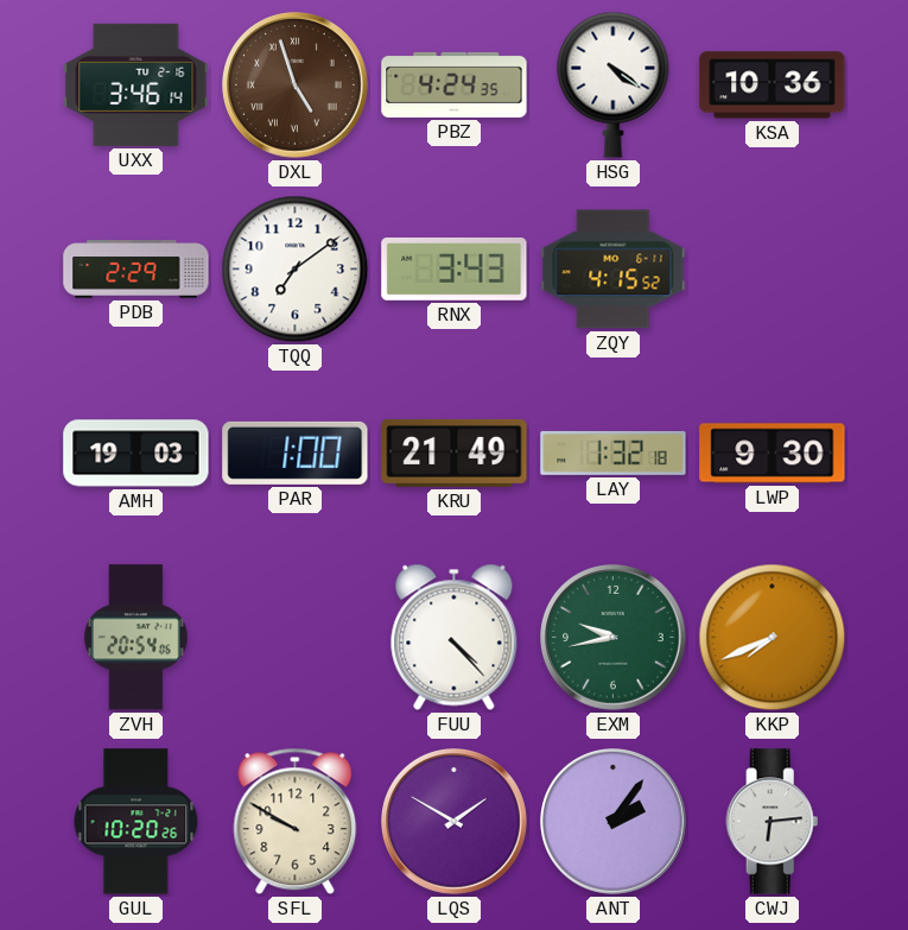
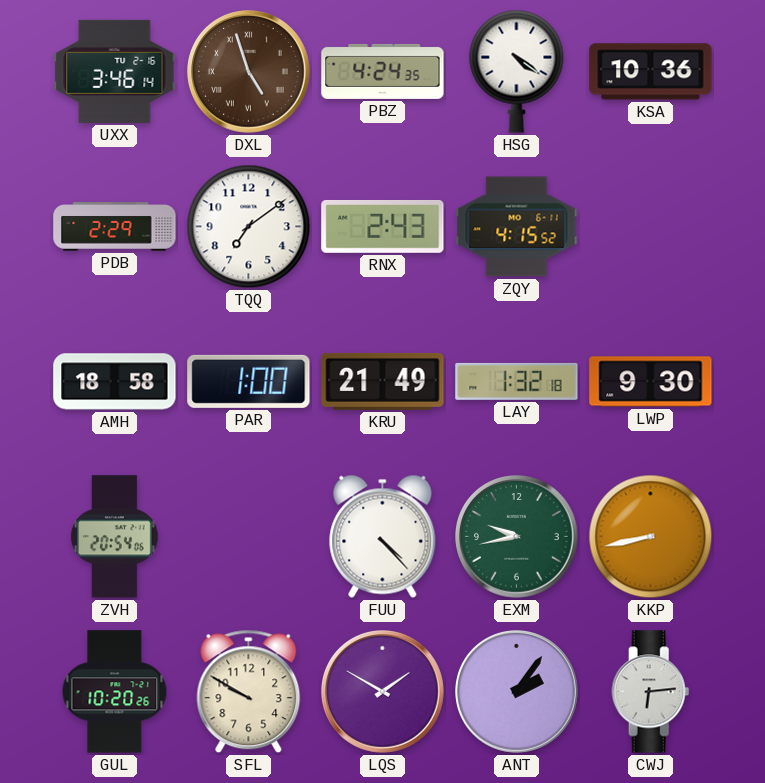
RNX: 3:43 -> 2:43
AMH: 19:03 -> 18:58
KKP: 7:41 -> 8:43
